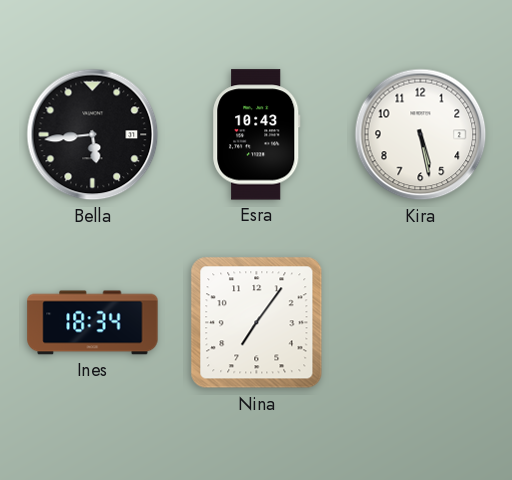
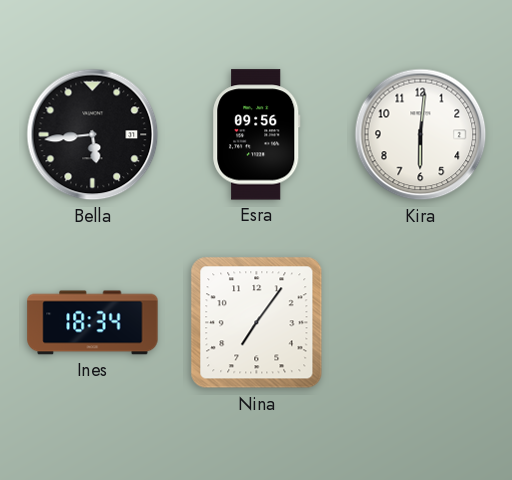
Esra: 10:43 -> 09:56
Kira: 5:28 -> 6:01
